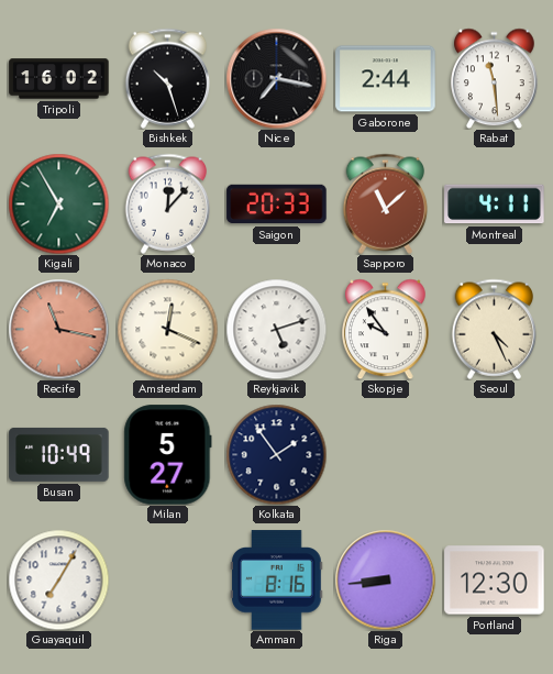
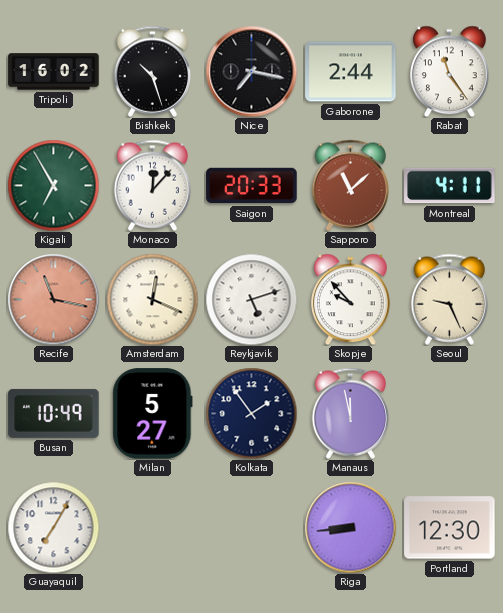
Rabat: 11:29 -> 11:24
Skopje: 9:54 -> 9:53
Seoul: 4:26 -> 9:26
Manaus: none -> 11:58
Amman: 8:16 -> none
